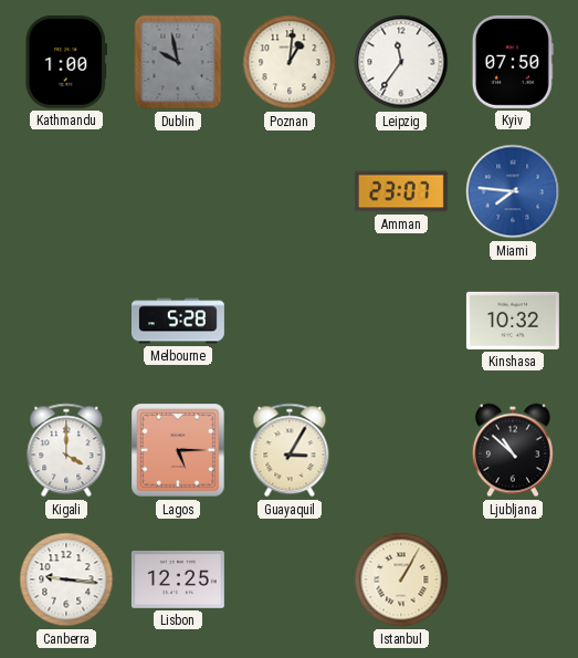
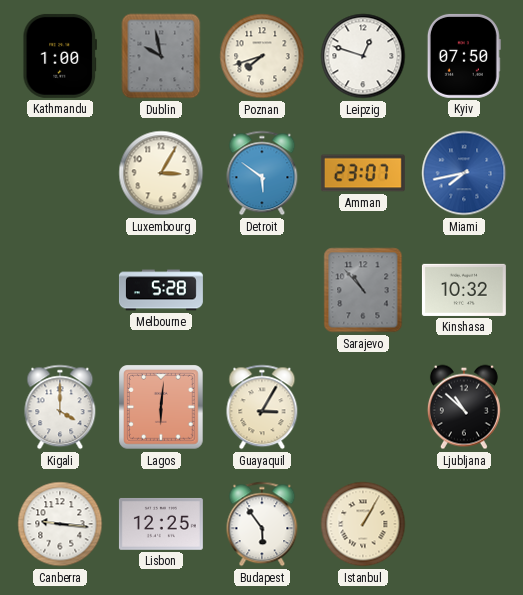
Poznan: 1:01 -> 7:42
Leipzig: 11:36 -> 12:48
Luxembourg: none -> 3:05
Detroit: none -> 5:51
Miami: 7:46 -> 7:43
Sarajevo: none -> 10:53
Lagos: 5:15 -> 6:01
Budapest: none -> 5:54
